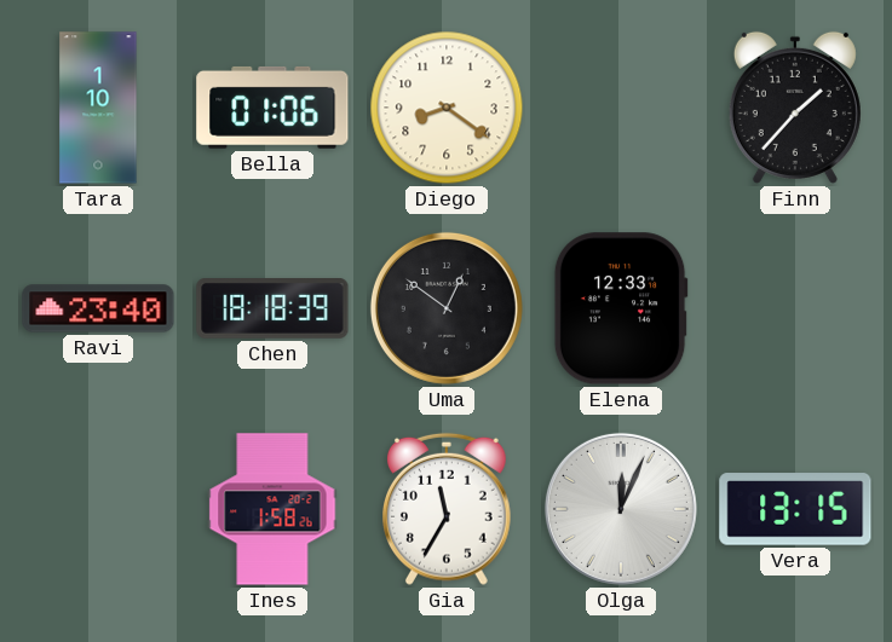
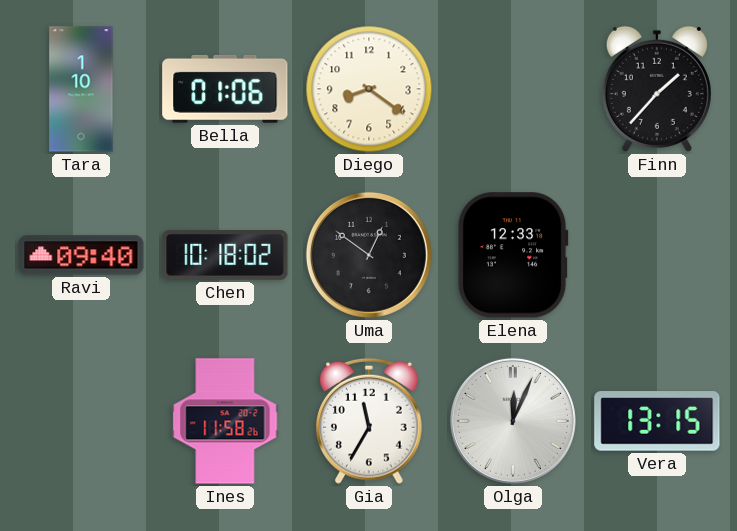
Ravi: 23:40 -> 09:40
Chen: 18:18 -> 10:18
Ines: 1:58 -> 11:58
